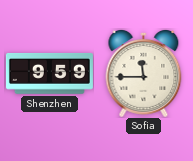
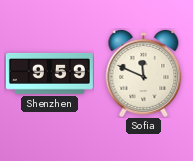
Sofia: 11:45 -> 11:49
